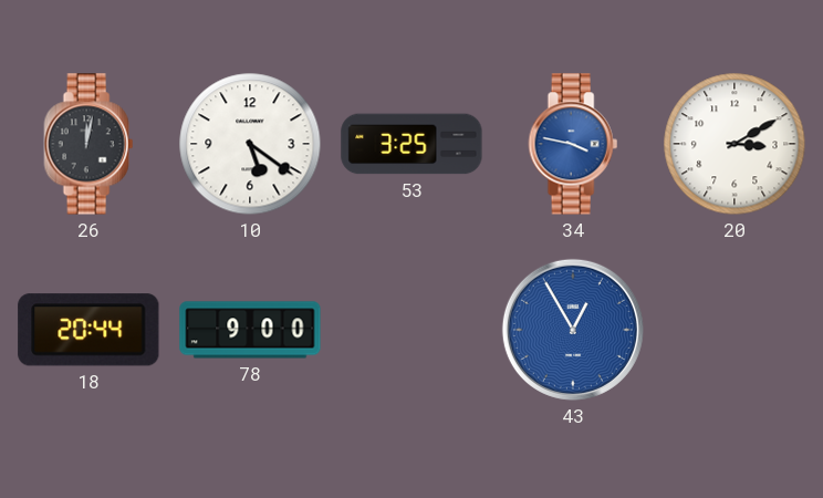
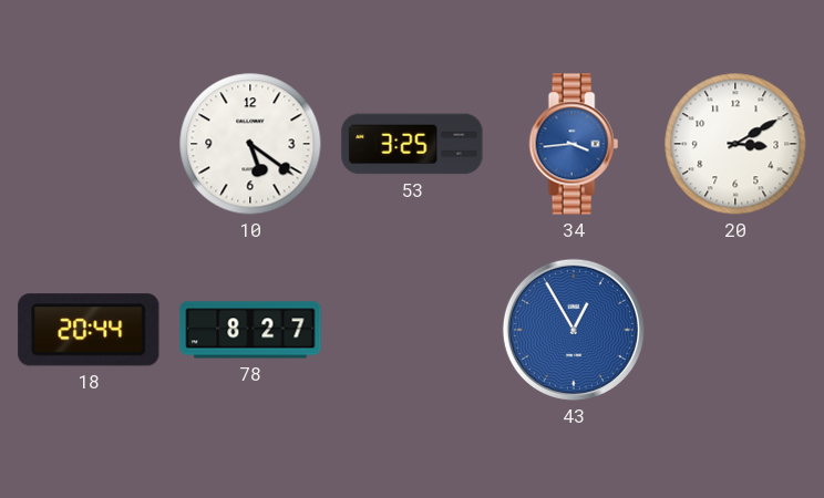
26: 12:02 -> none
34: 3:47 -> 3:44
78: 9:00 -> 8:27
